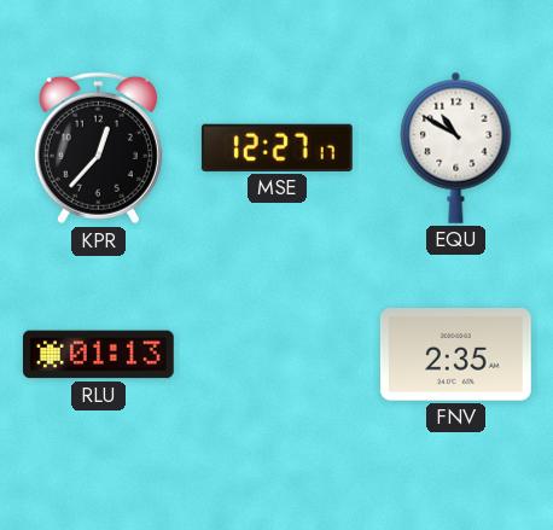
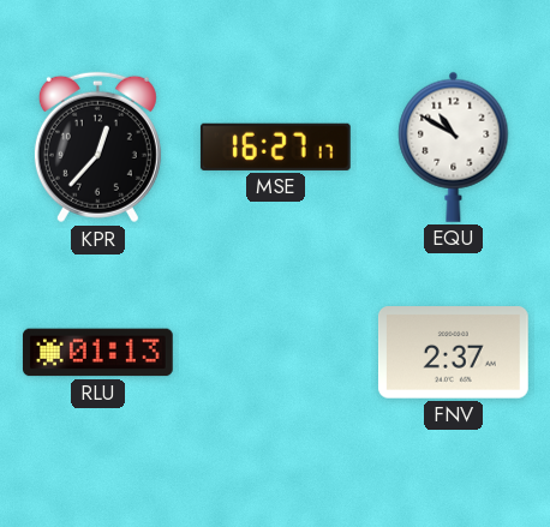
MSE: 12:27 -> 16:27
FNV: 2:35 -> 2:37
